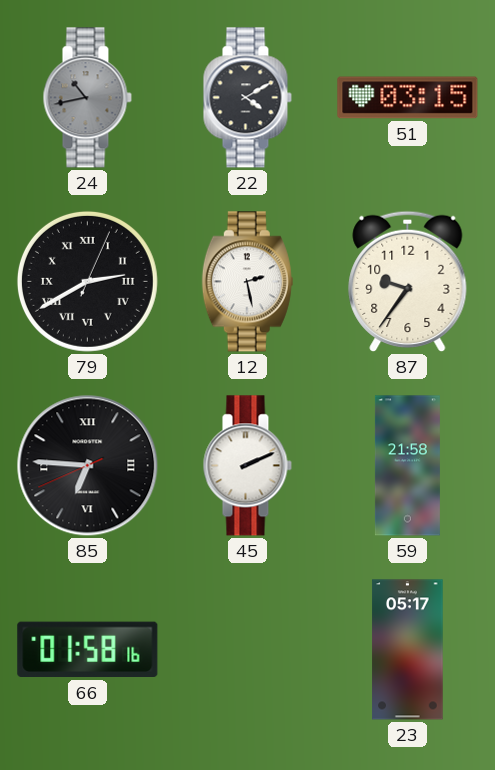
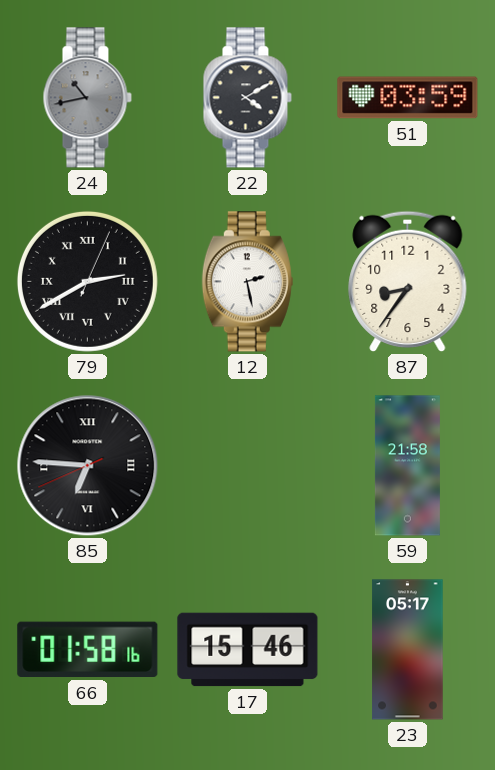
51: 03:15 -> 03:59
87: 9:36 -> 8:36
45: 2:11 -> none
17: none -> 15:46
